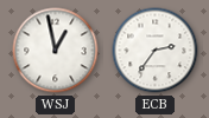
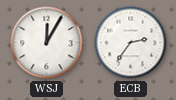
WSJ: 12:58 -> 12:05
